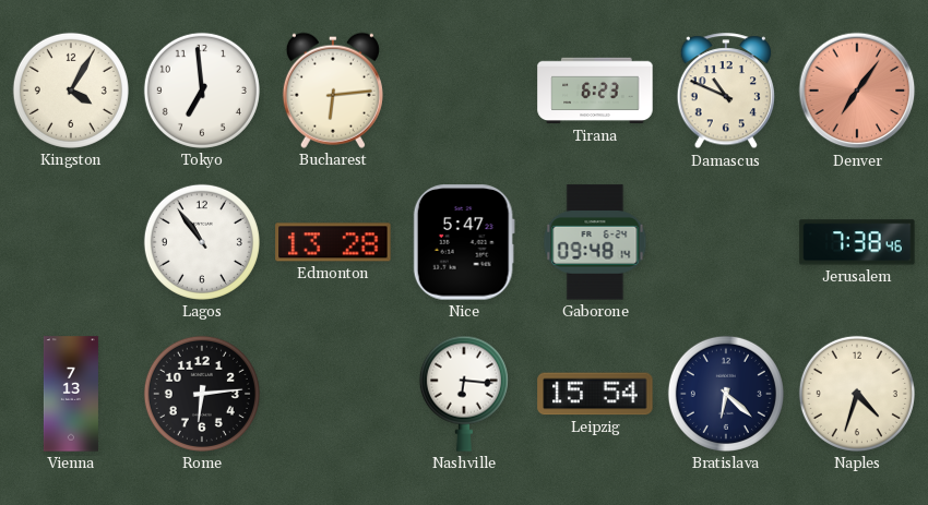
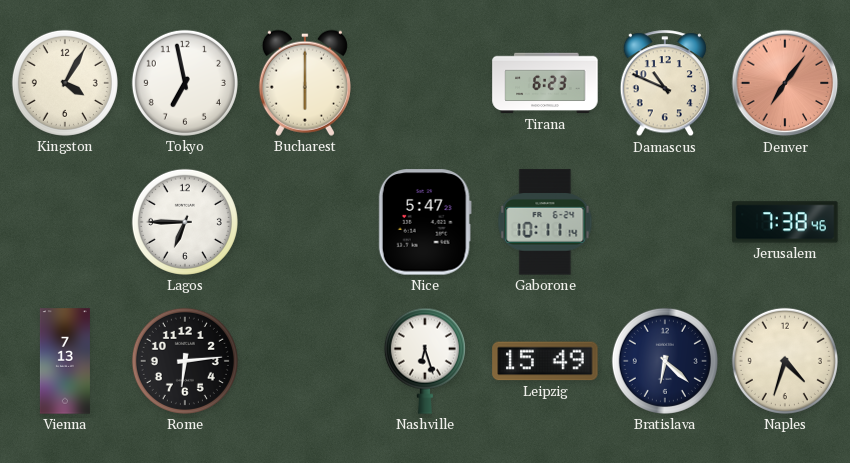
Tokyo: 6:59 -> 6:58
Bucharest: 6:14 -> 6:00
Lagos: 10:54 -> 6:45
Edmonton: 13:28 -> none
Gaborone: 09:48 -> 10:11
Nashville: 6:16 -> 6:27
Leipzig: 15:54 -> 15:49
